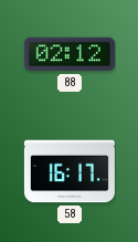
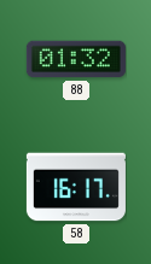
88: 02:12 -> 01:32
